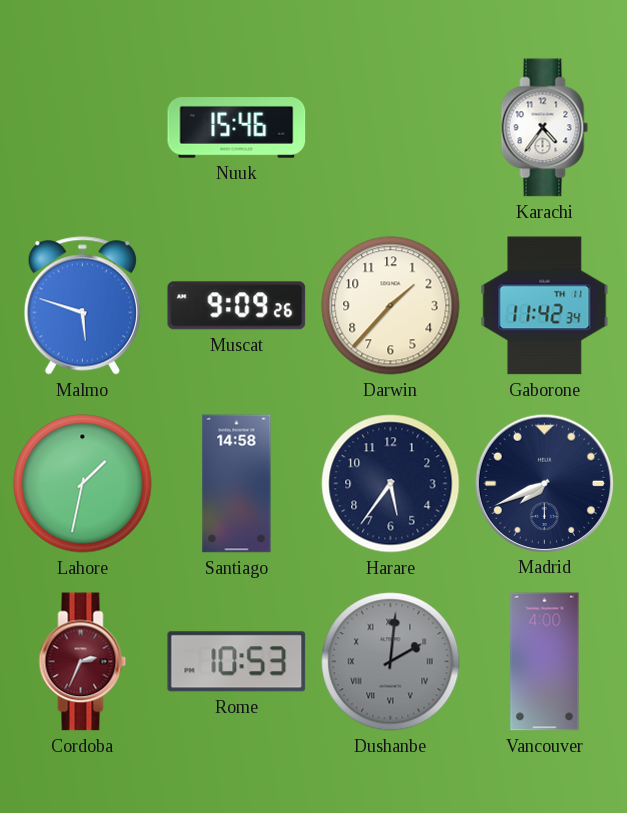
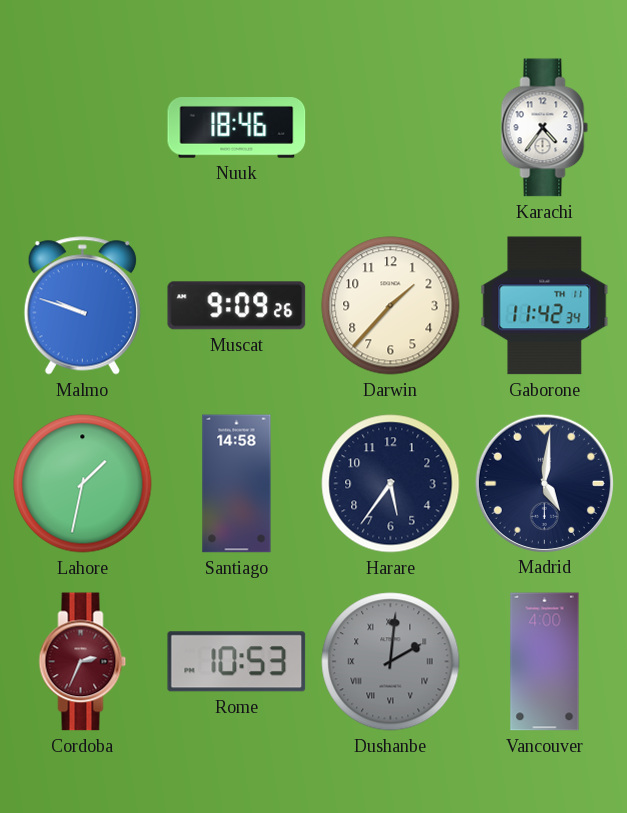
Nuuk: 15:46 -> 18:46
Malmo: 5:48 -> 9:48
Madrid: 7:41 -> 5:01
